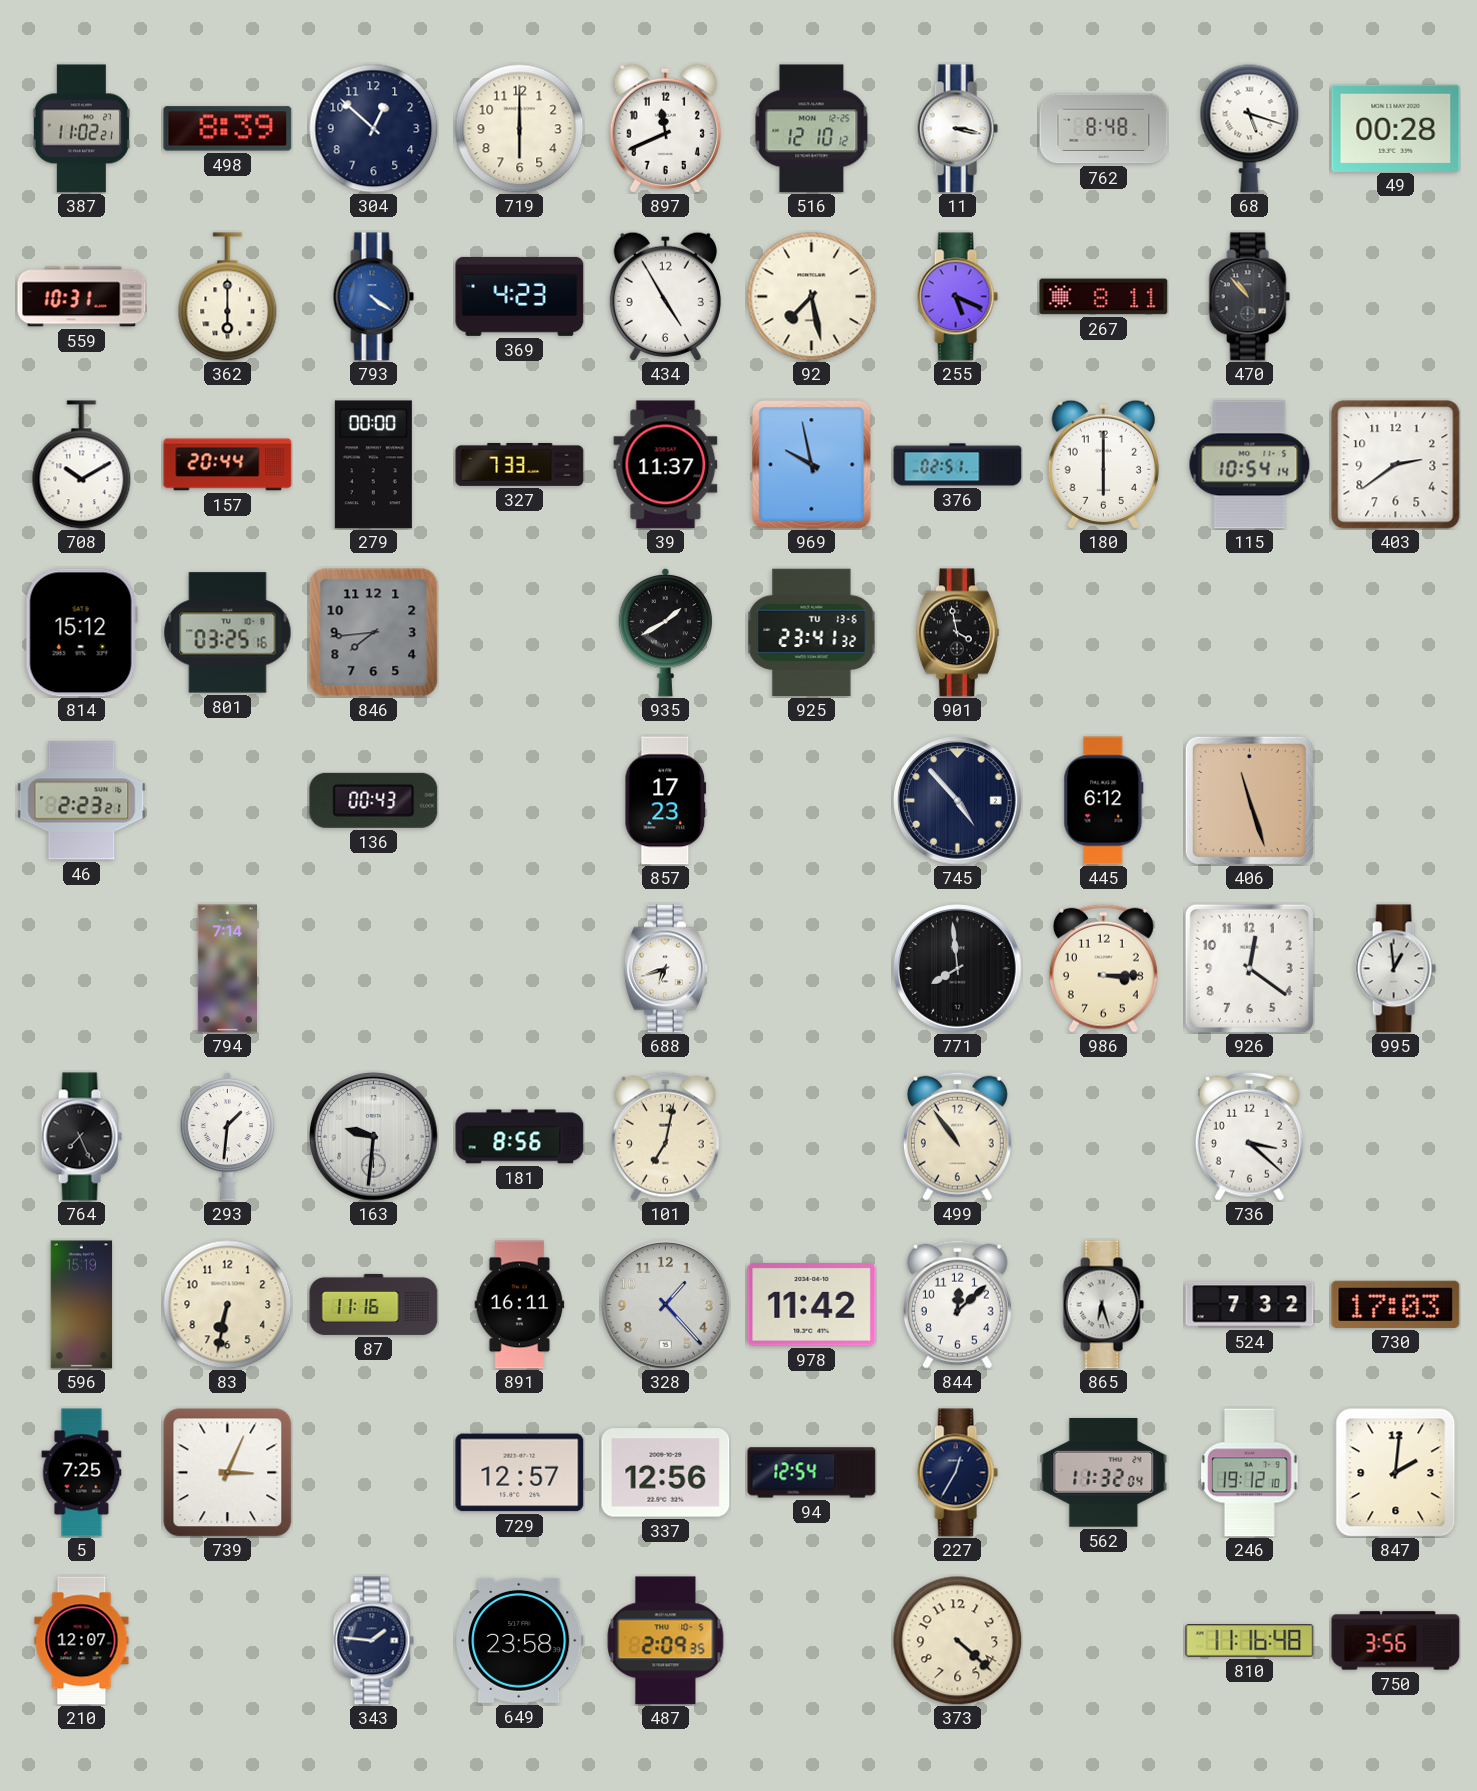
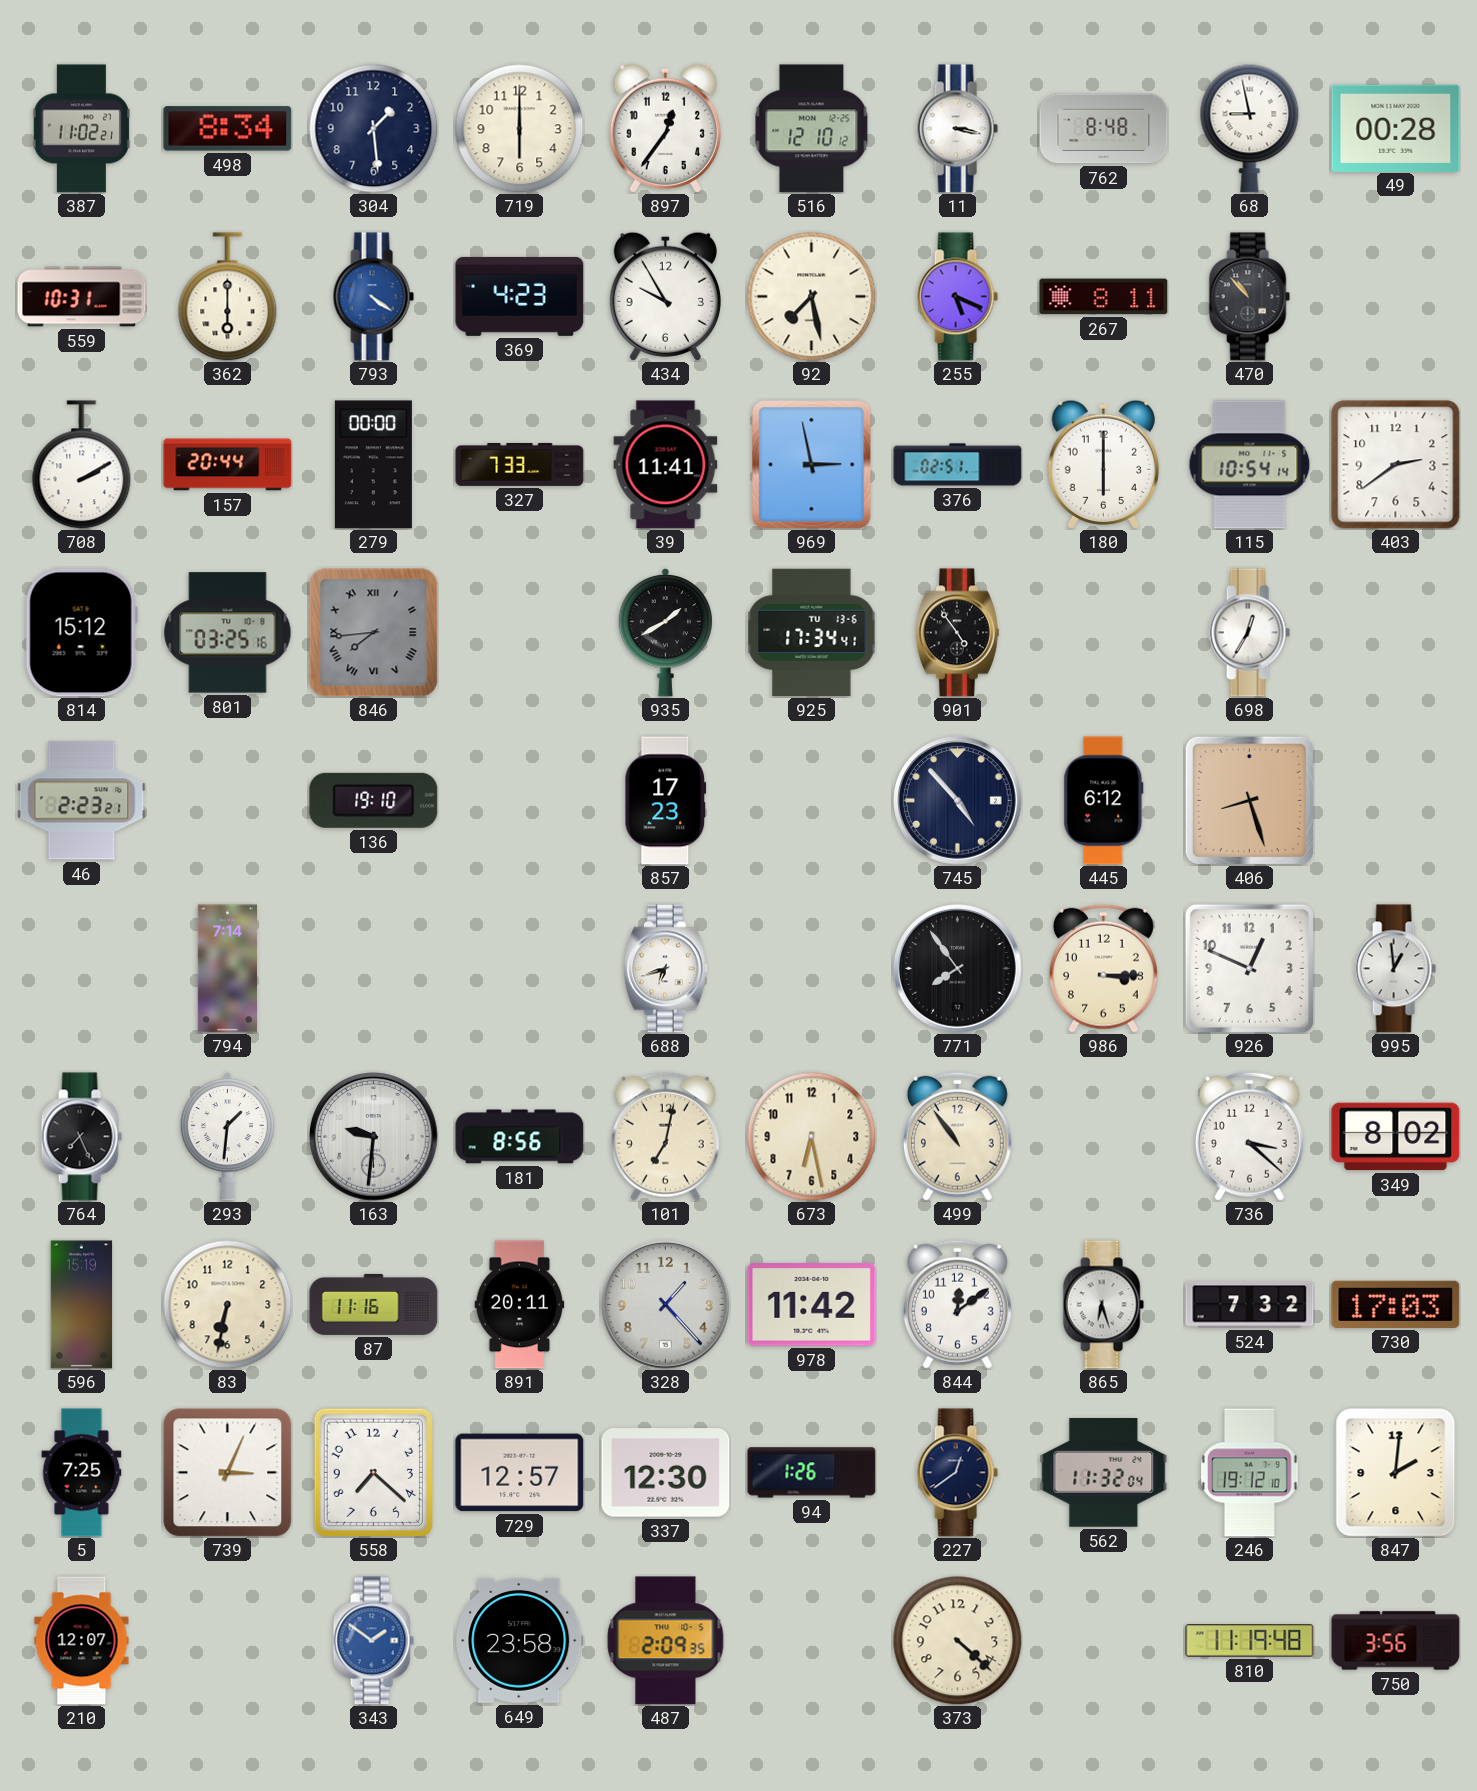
498: 8:39 -> 8:34
304: 12:52 -> 1:29
897: 11:41 -> 12:36
68: 5:18 -> 8:58
434: 4:55 -> 9:55
708: 10:10 -> 2:10
39: 11:37 -> 11:41
969: 9:58 -> 2:58
846 numerals: Arabic -> Roman
925: 23:41 -> 17:34
901: 3:58 -> 4:54
698: none -> 12:35
136: 00:43 -> 19:10
406: 11:27 -> 8:27
771: 7:59 -> 7:54
926: 12:21 -> 12:49
673: none -> 6:28
349: none -> 8:02
891: 16:11 -> 20:11
844: 12:08 -> 12:09
558: none -> 7:22
337: 12:56 -> 12:30
94: 12:54 -> 1:26
227: 12:35 -> 12:39
343: 1:46 -> 1:51
343 dial: navy -> blue
810: 11:16 -> 11:19
